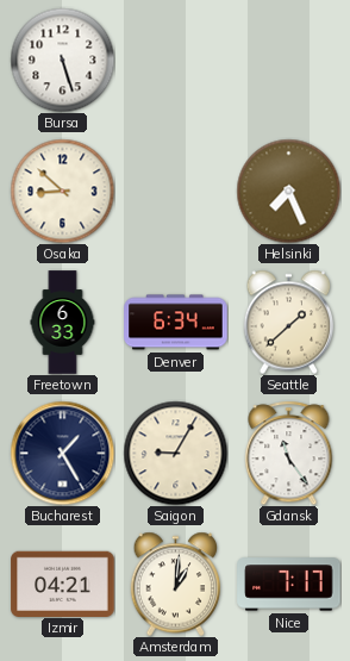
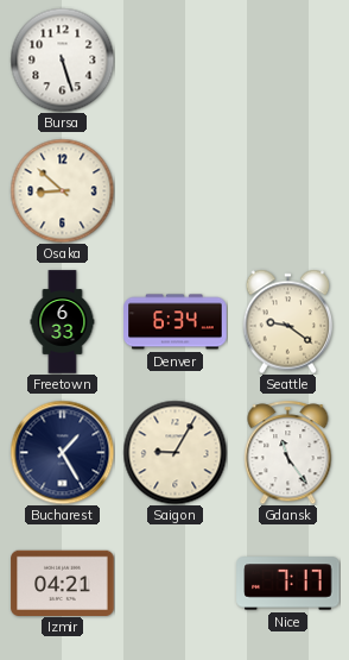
Helsinki: 7:26 -> none
Seattle: 1:38 -> 9:21
Amsterdam: 1:01 -> none
